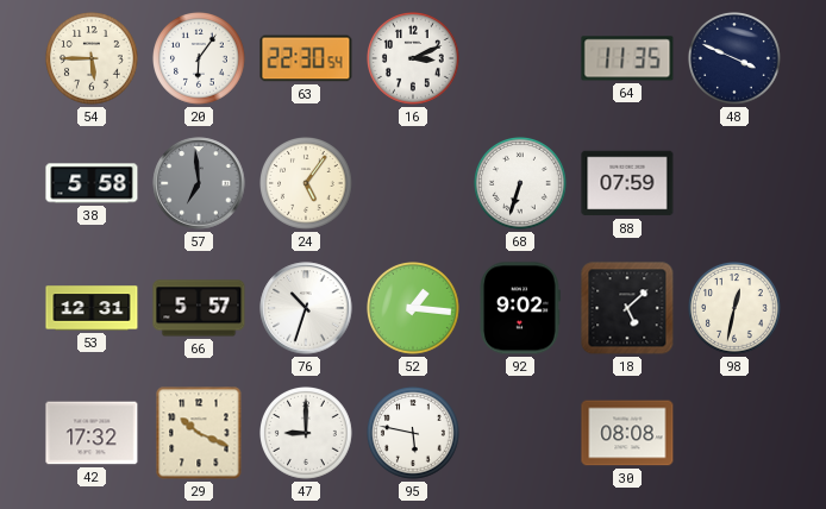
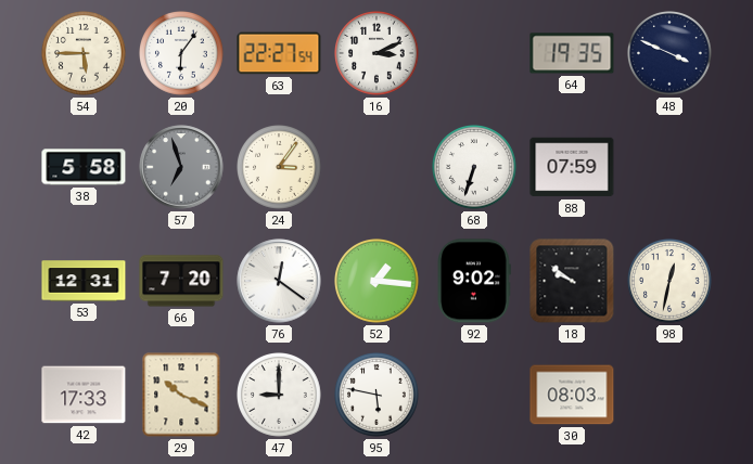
63: 22:30 -> 22:27
64: 11:35 -> 19:35
57: 6:59 -> 6:57
24: 5:06 -> 3:06
66: 5:57 -> 7:20
76: 10:33 -> 12:21
18: 5:08 -> 9:51
42: 17:32 -> 17:33
30: 08:08 -> 08:03
